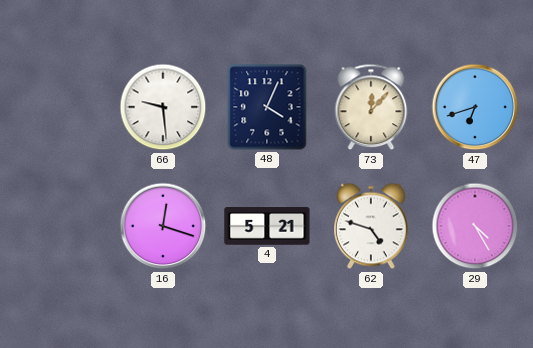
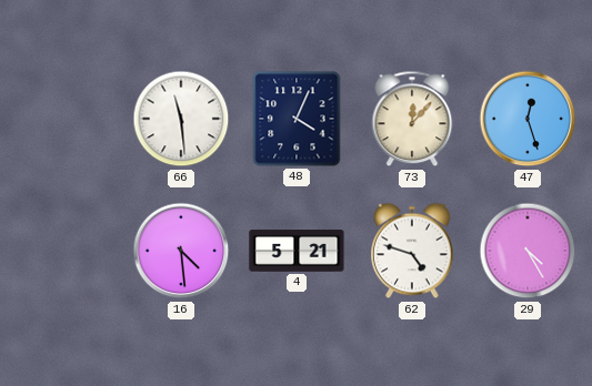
66: 9:29 -> 11:29
47: 6:42 -> 12:27
16: 12:18 -> 4:29
